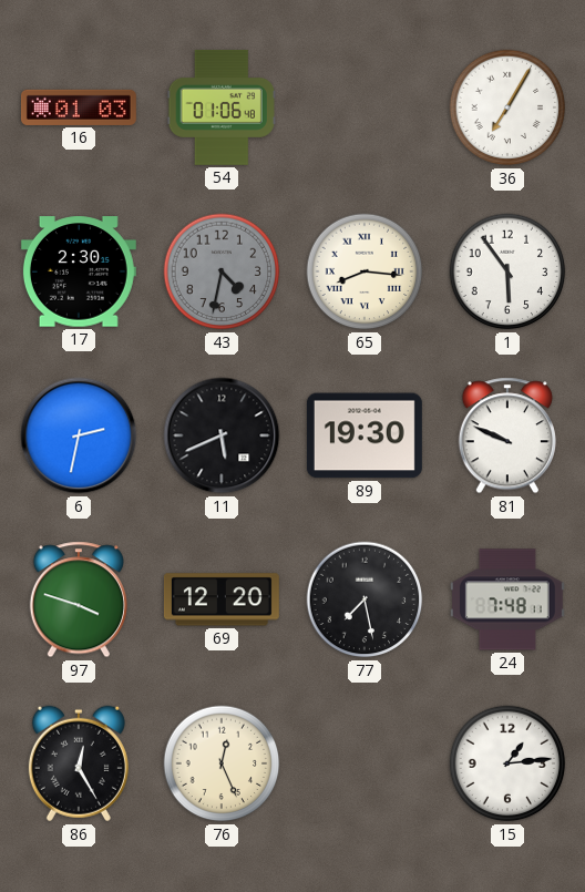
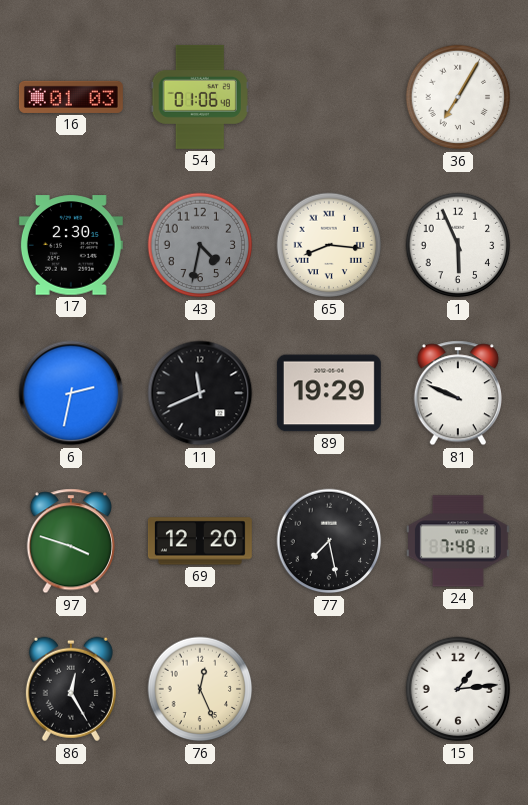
1: 5:54 -> 5:56
11: 5:41 -> 11:41
89: 19:30 -> 19:29
